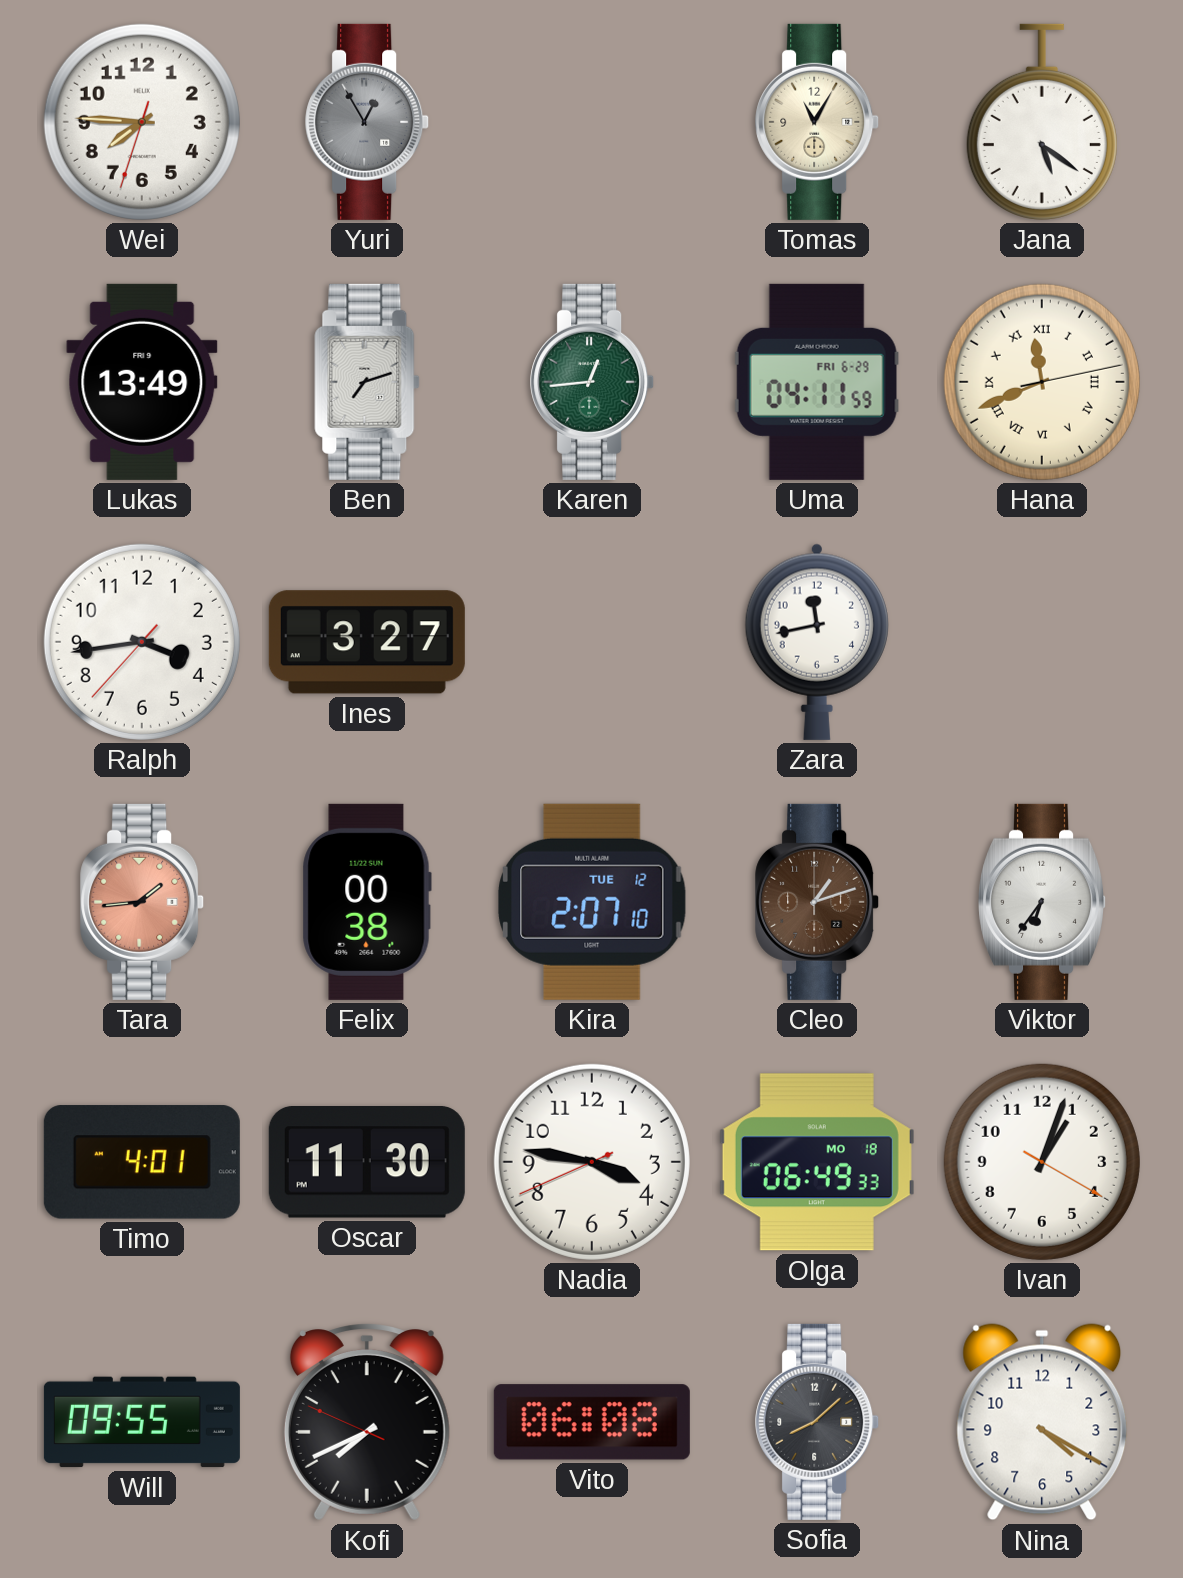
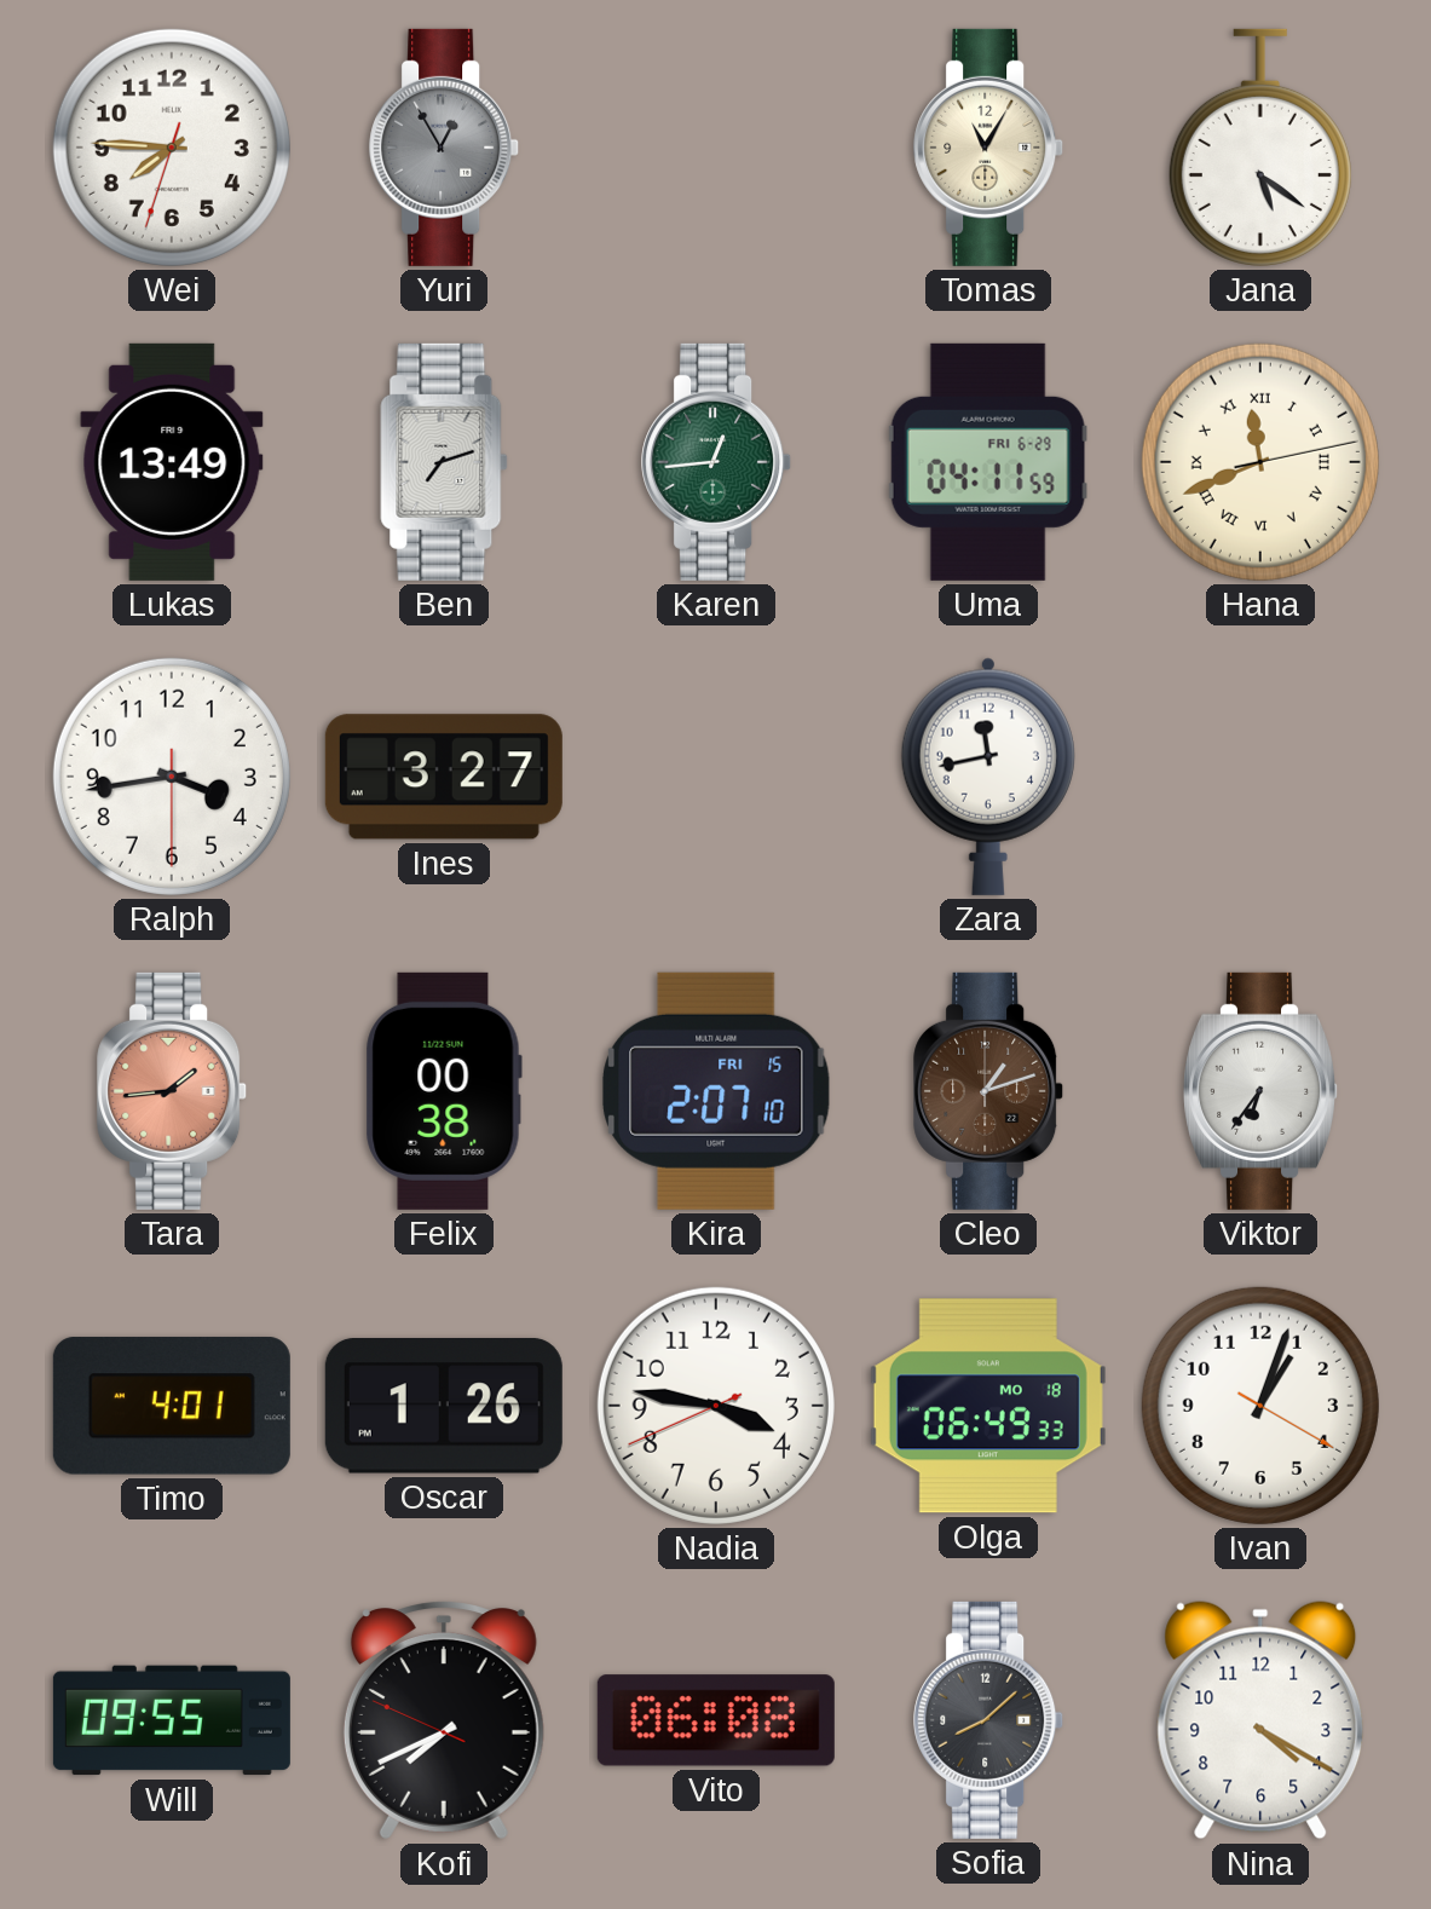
Ralph: 3:43:37 -> 3:43:30
Kira date: TUE 12 -> FRI 15
Oscar: 11:30 -> 1:26
